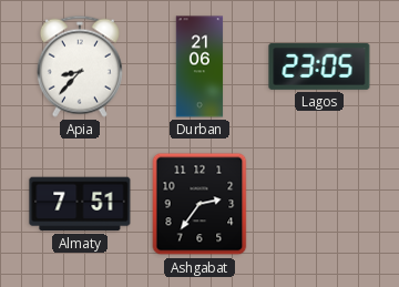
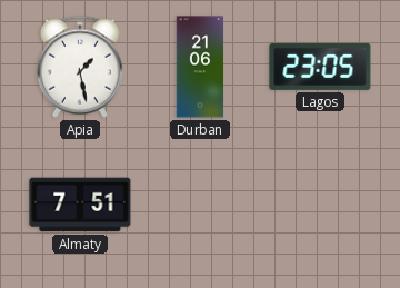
Apia: 8:37 -> 1:28
Ashgabat: 2:36 -> none
